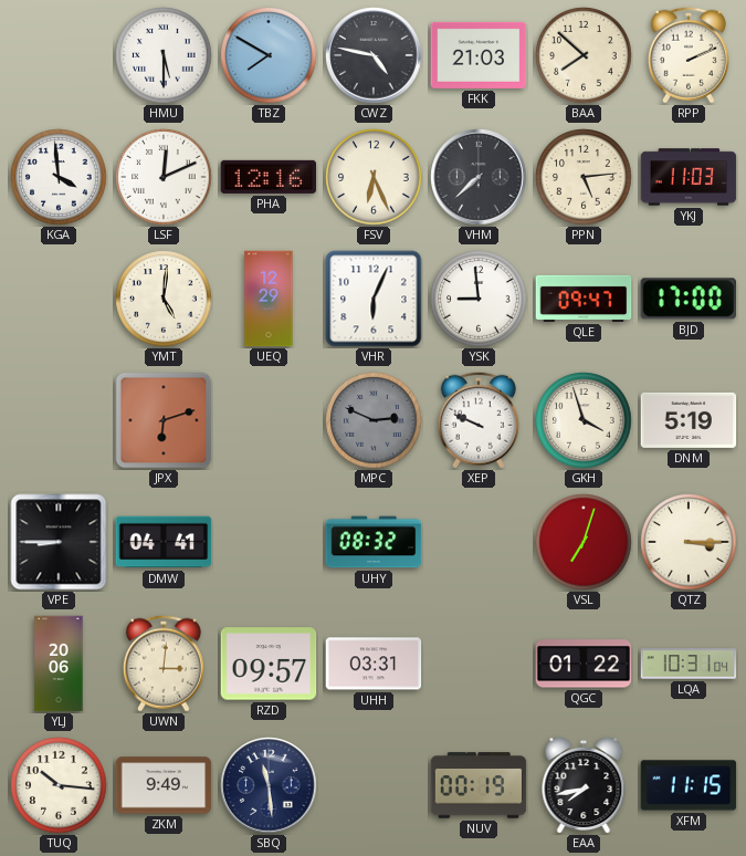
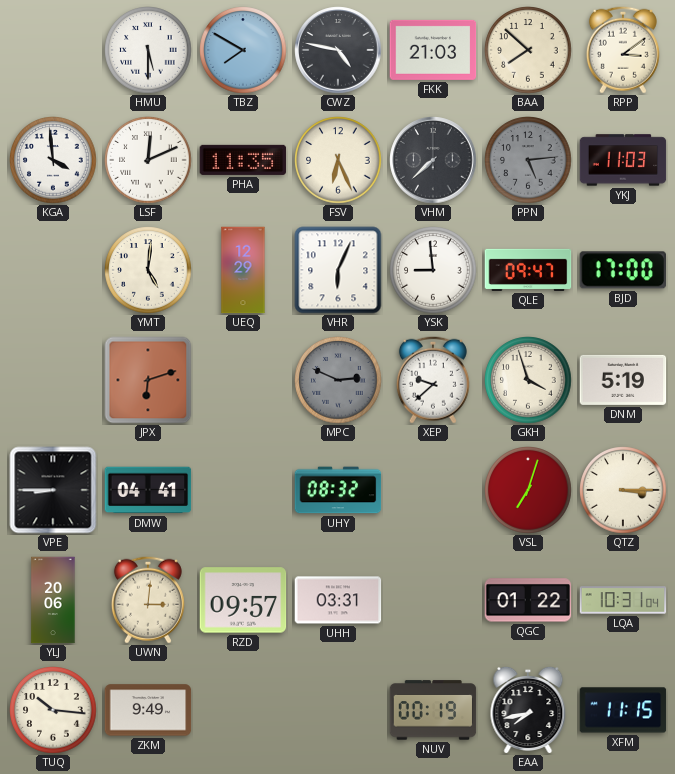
RPP: 2:11 -> 3:09
PHA: 12:16 -> 11:35
PPN dial: cream -> grey
XEP: 9:49 -> 9:38
SBQ: 11:29 -> none
